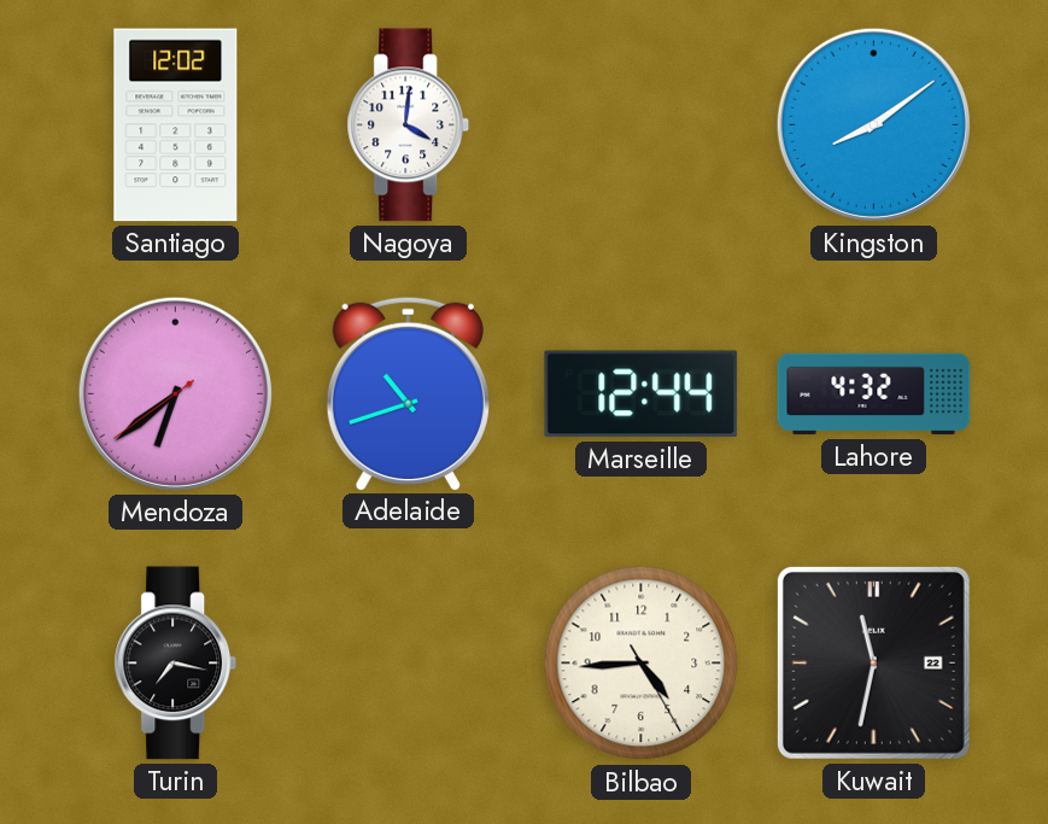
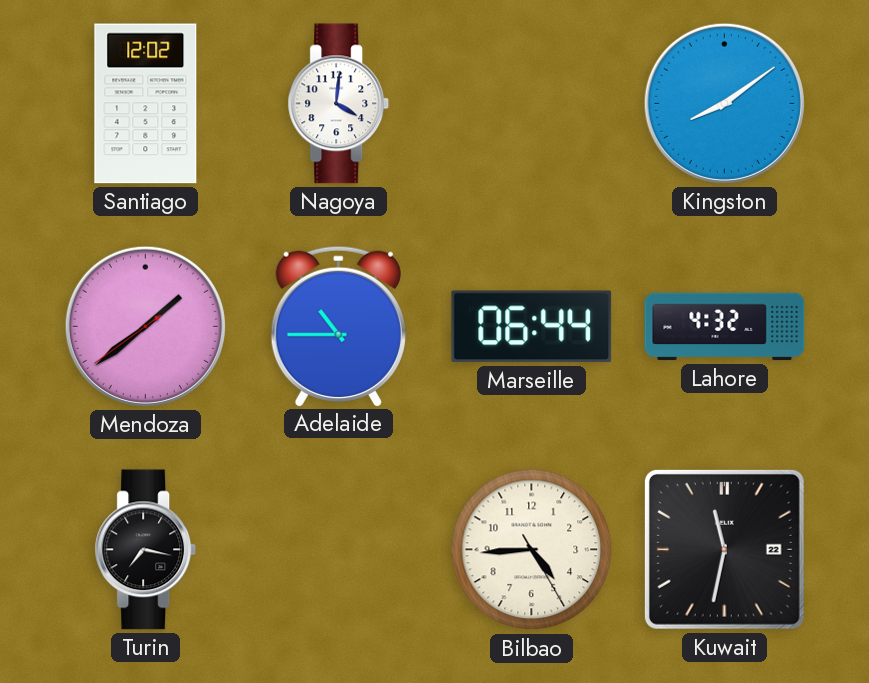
Mendoza: 6:38 -> 1:38
Adelaide: 10:42 -> 10:45
Marseille: 12:44 -> 06:44
